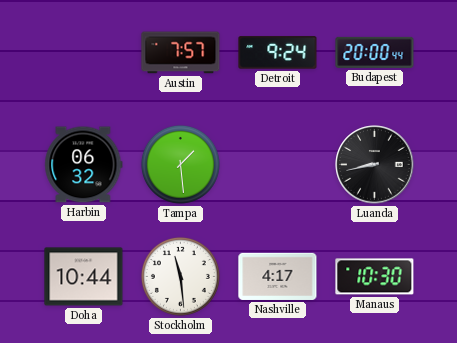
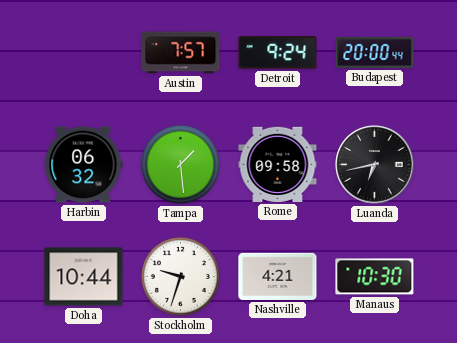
Rome: none -> 09:58
Luanda: 8:43 -> 6:43
Stockholm: 11:29 -> 9:33
Nashville: 4:17 -> 4:21
